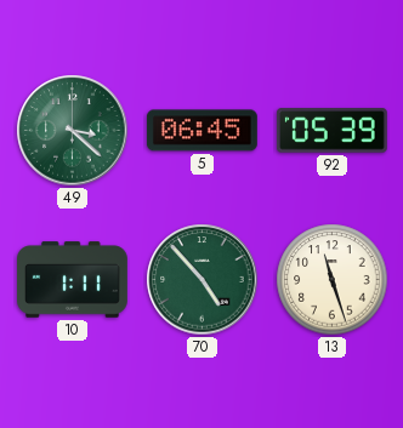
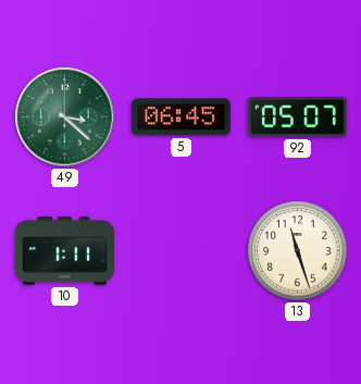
92: 05:39 -> 05:07
70: 4:53 -> none
